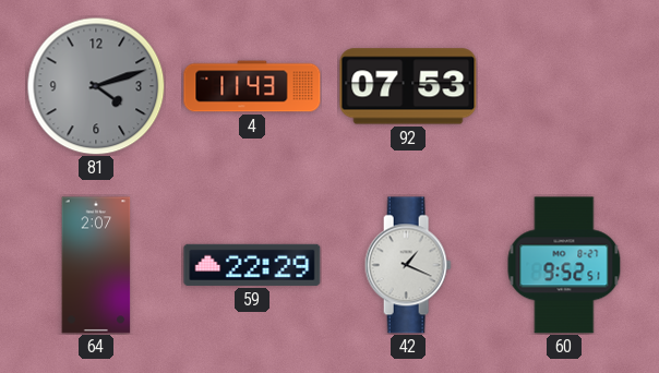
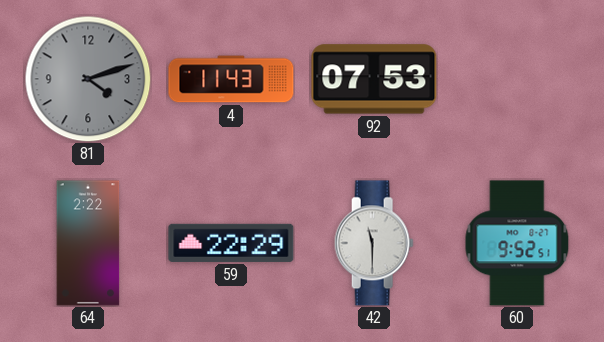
64: 2:07 -> 2:22
42: 1:19 -> 11:30
